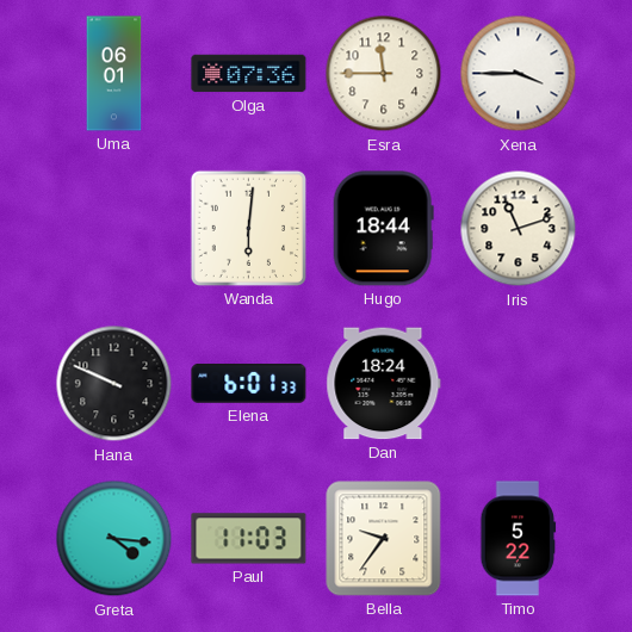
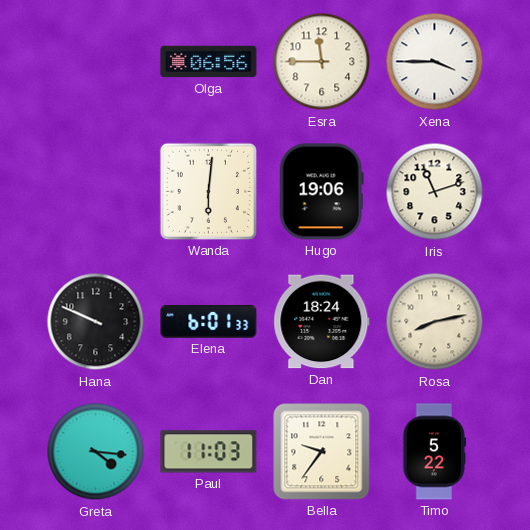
Uma: 06:01 -> none
Olga: 07:36 -> 06:56
Hugo: 18:44 -> 19:06
Rosa: none -> 8:13
